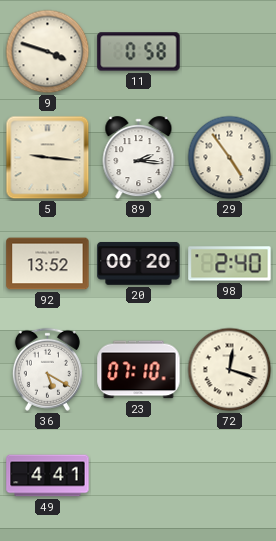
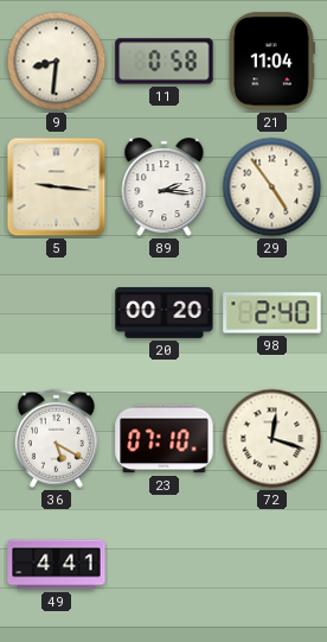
9: 3:48 -> 8:31
21: none -> 11:04
92: 13:52 -> none
